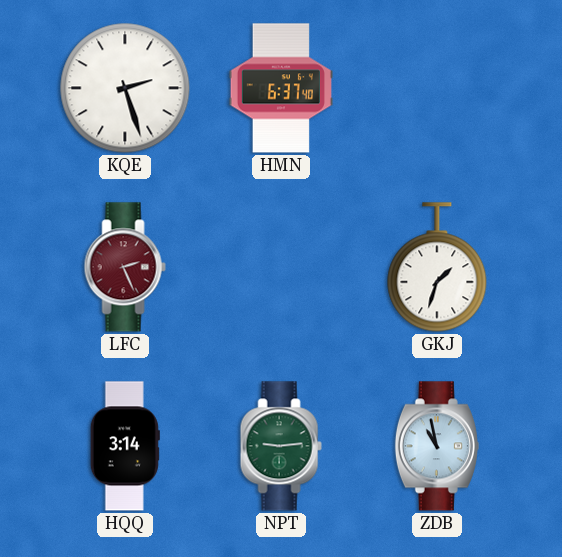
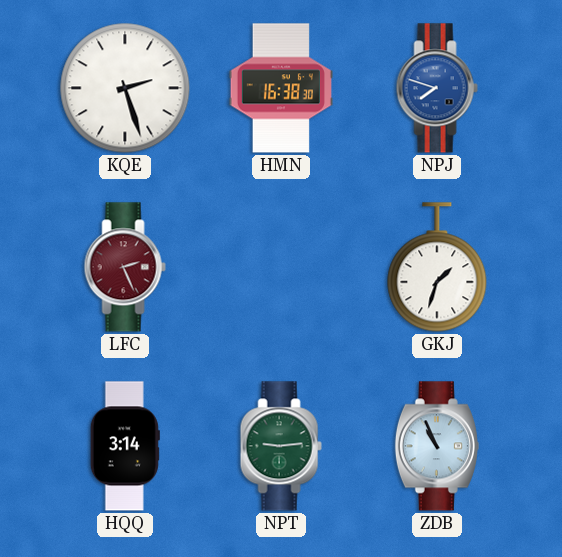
HMN: 6:37 -> 16:38
NPJ: none -> 7:48
ZDB: 10:58 -> 10:56
